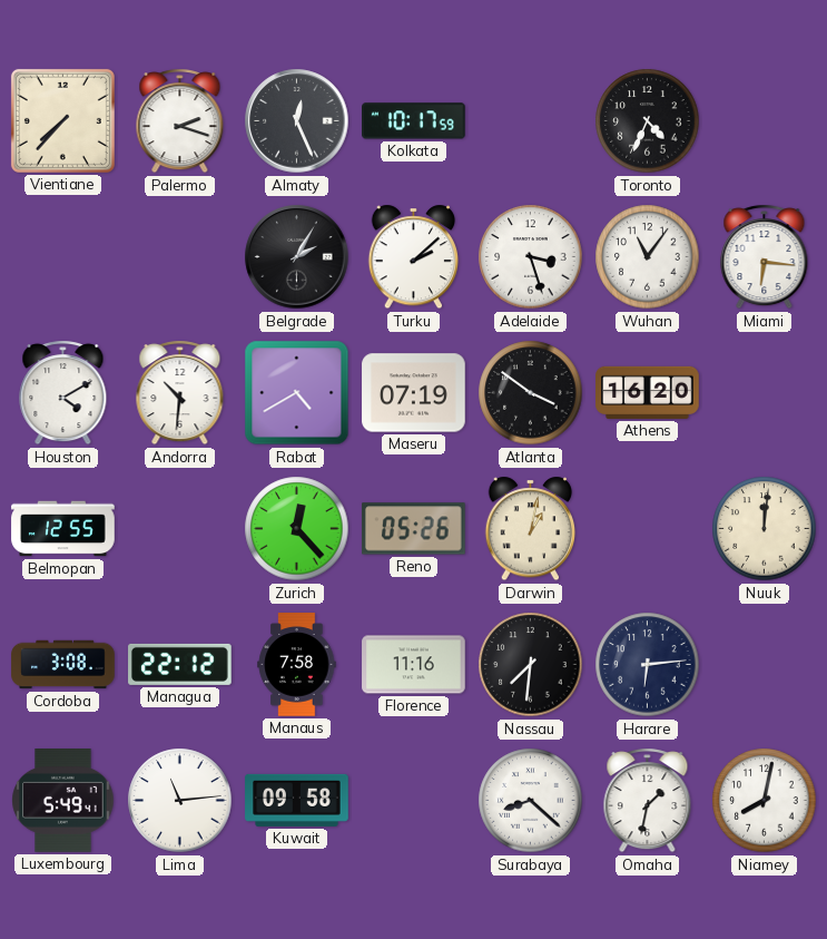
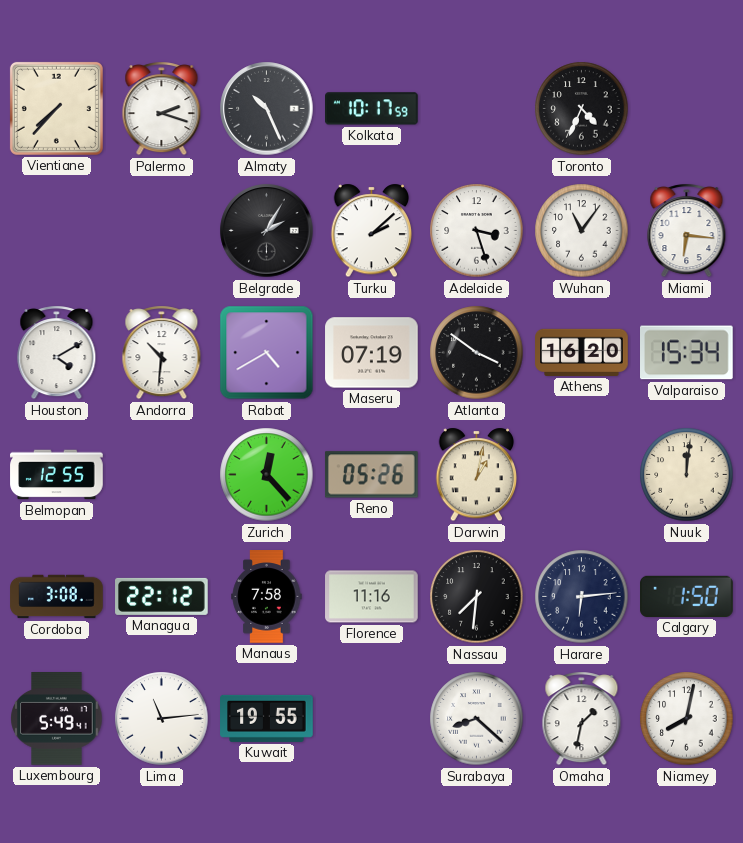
Almaty: 12:26 -> 10:26
Valparaiso: none -> 15:34
Calgary: none -> 1:50
Kuwait: 09:58 -> 19:55
